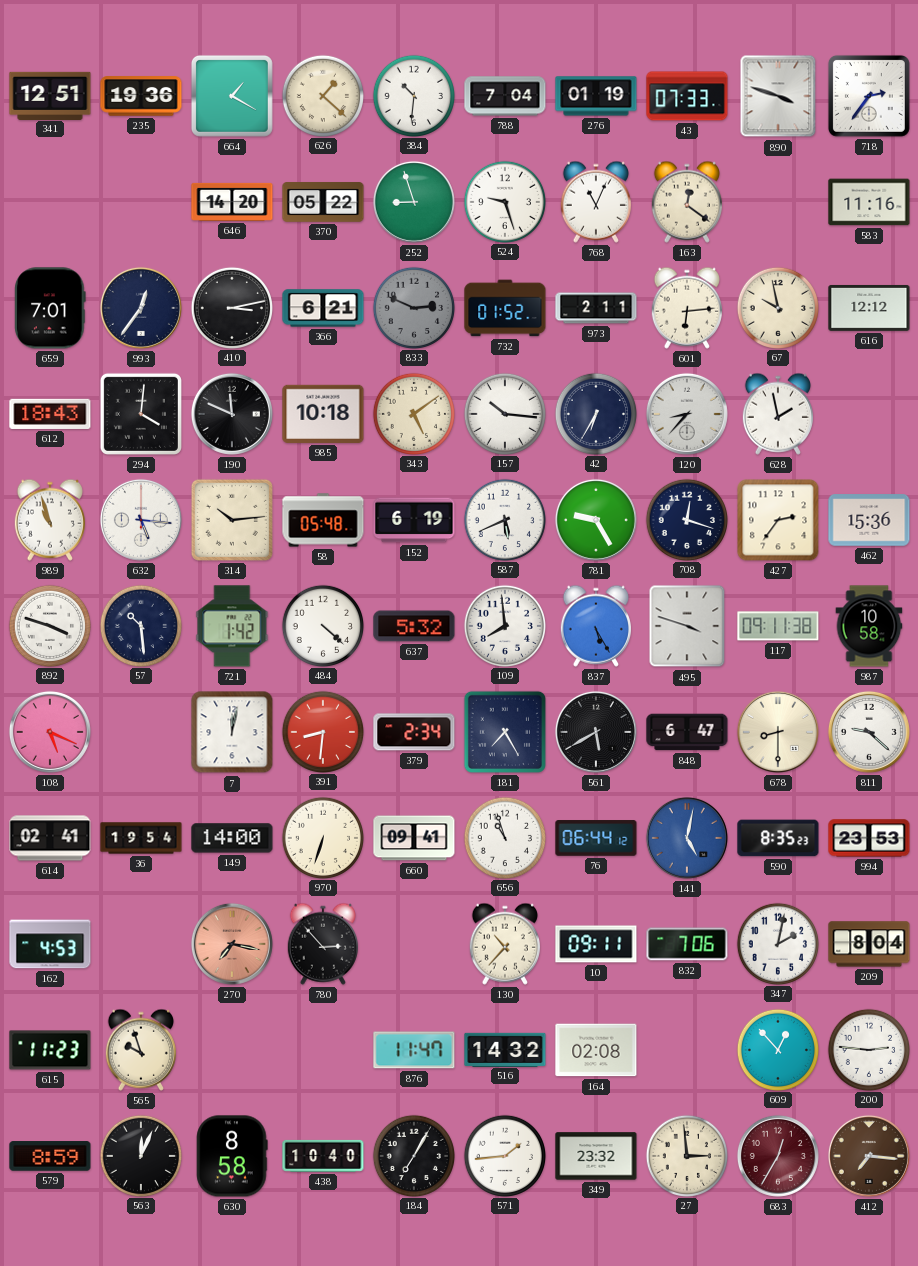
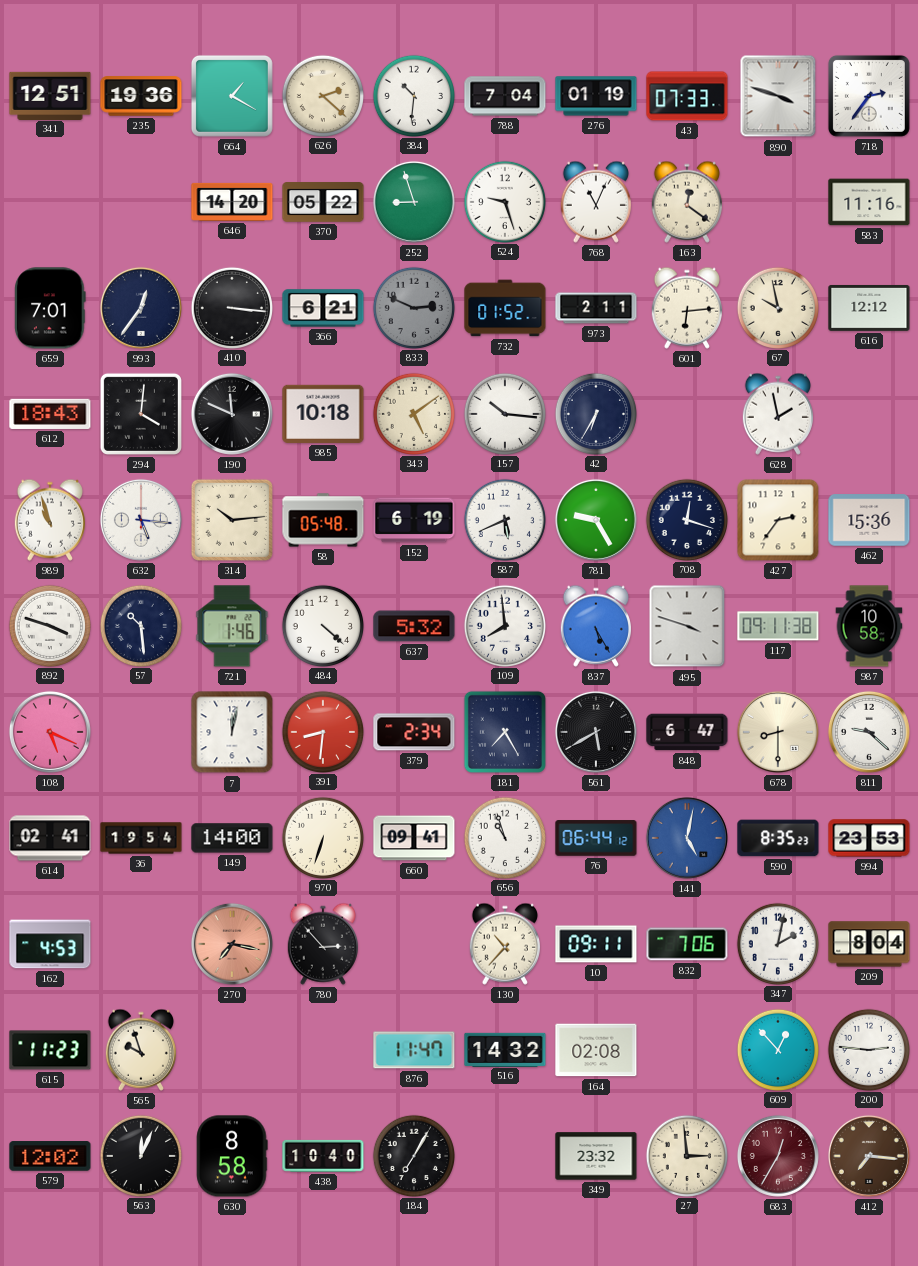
626: 1:22 -> 2:22
410: 3:13 -> 3:16
120: 8:37 -> none
721: 1:42 -> 1:46
579: 8:59 -> 12:02
571: 1:44 -> none
